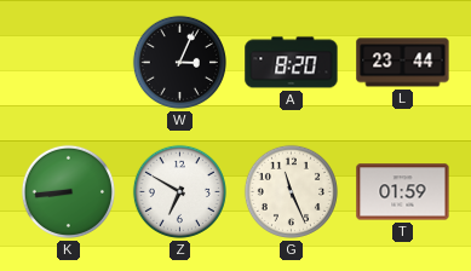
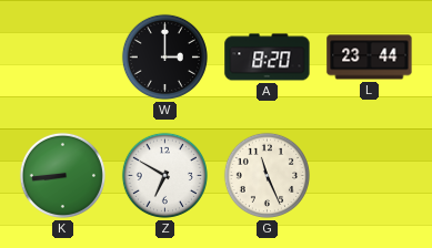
W: 3:04 -> 3:00
T: 01:59 -> none
